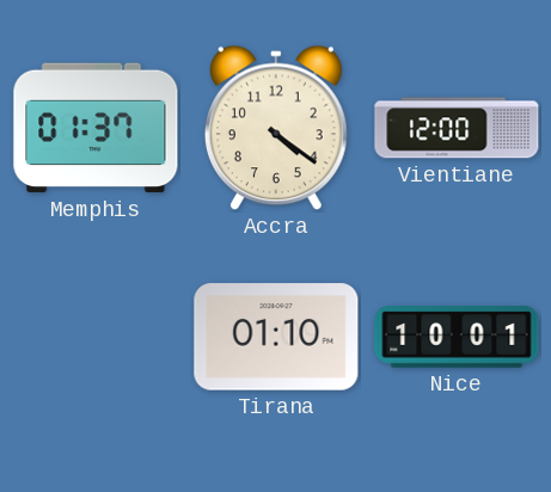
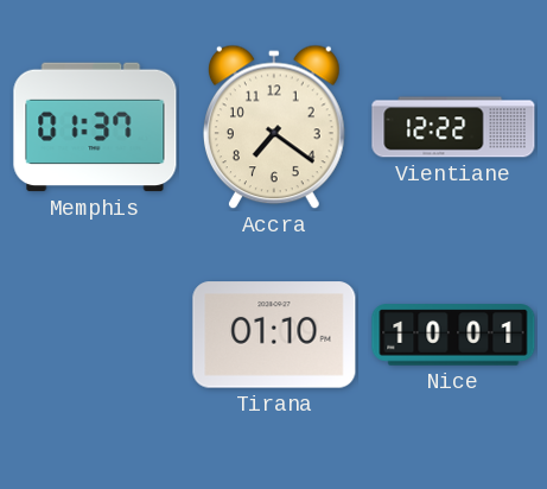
Accra: 4:21 -> 7:21
Vientiane: 12:00 -> 12:22
